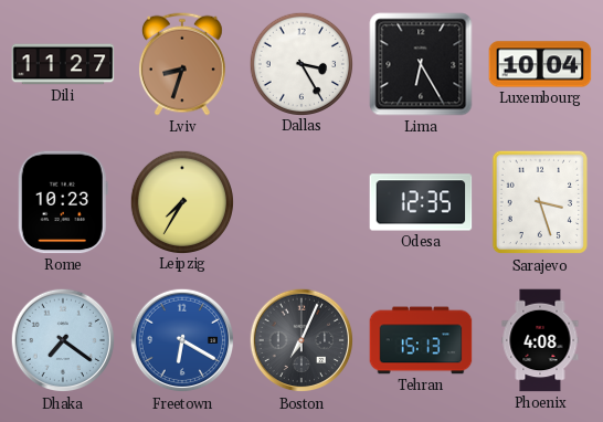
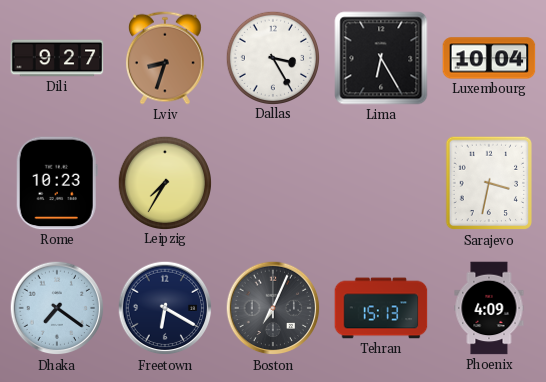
Dili: 11:27 -> 9:27
Odesa: 12:35 -> none
Sarajevo: 3:27 -> 3:32
Freetown dial: blue -> navy
Phoenix: 4:08 -> 4:09
